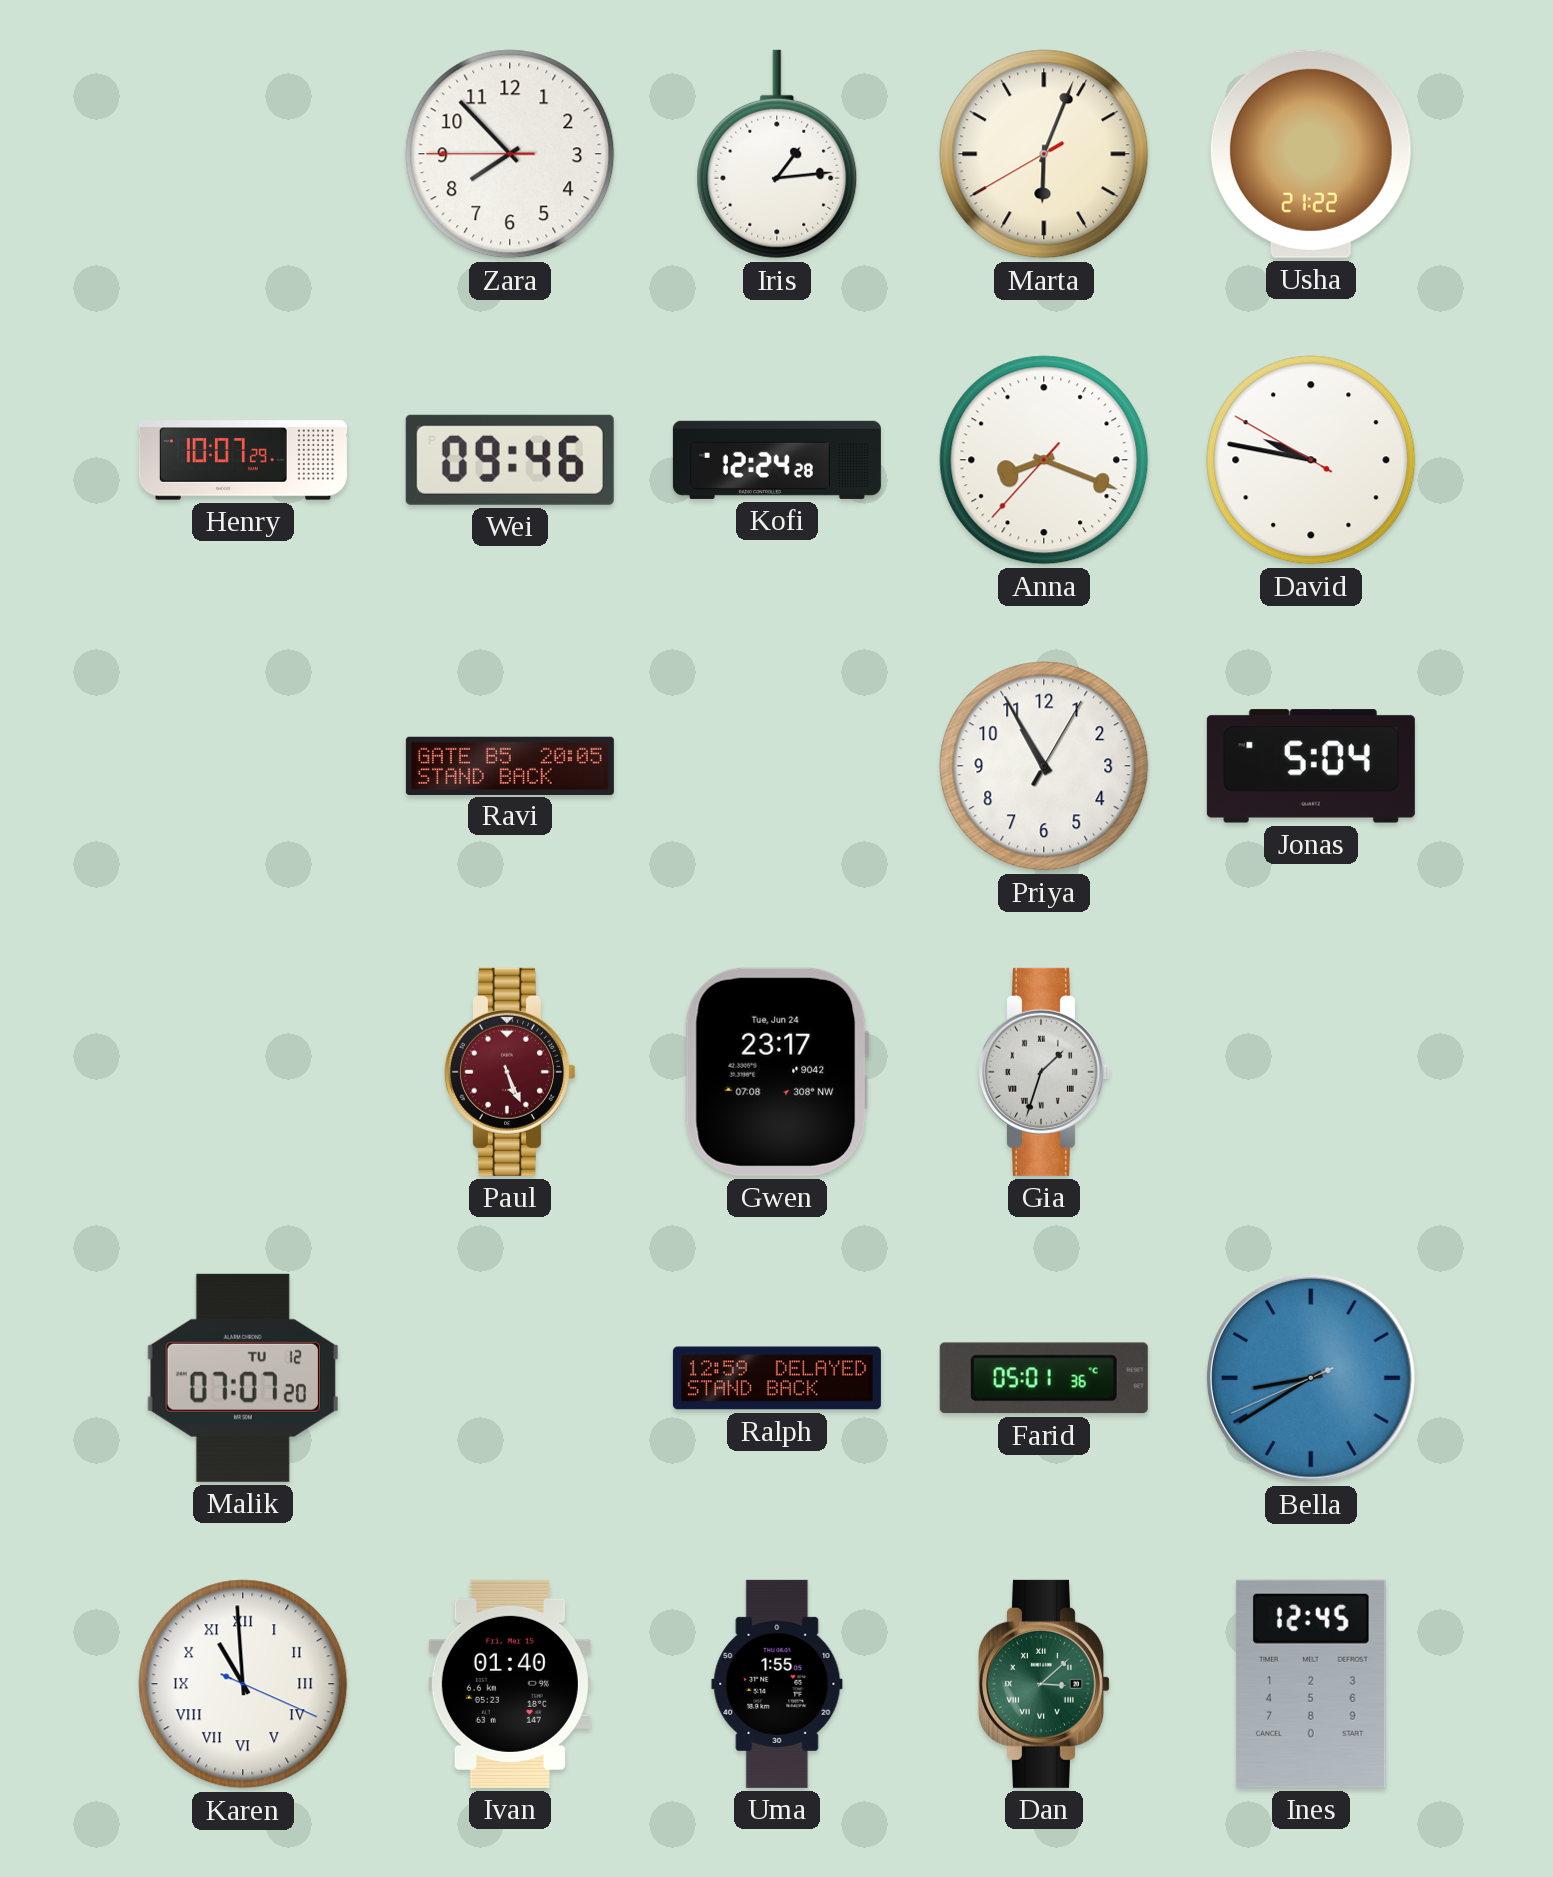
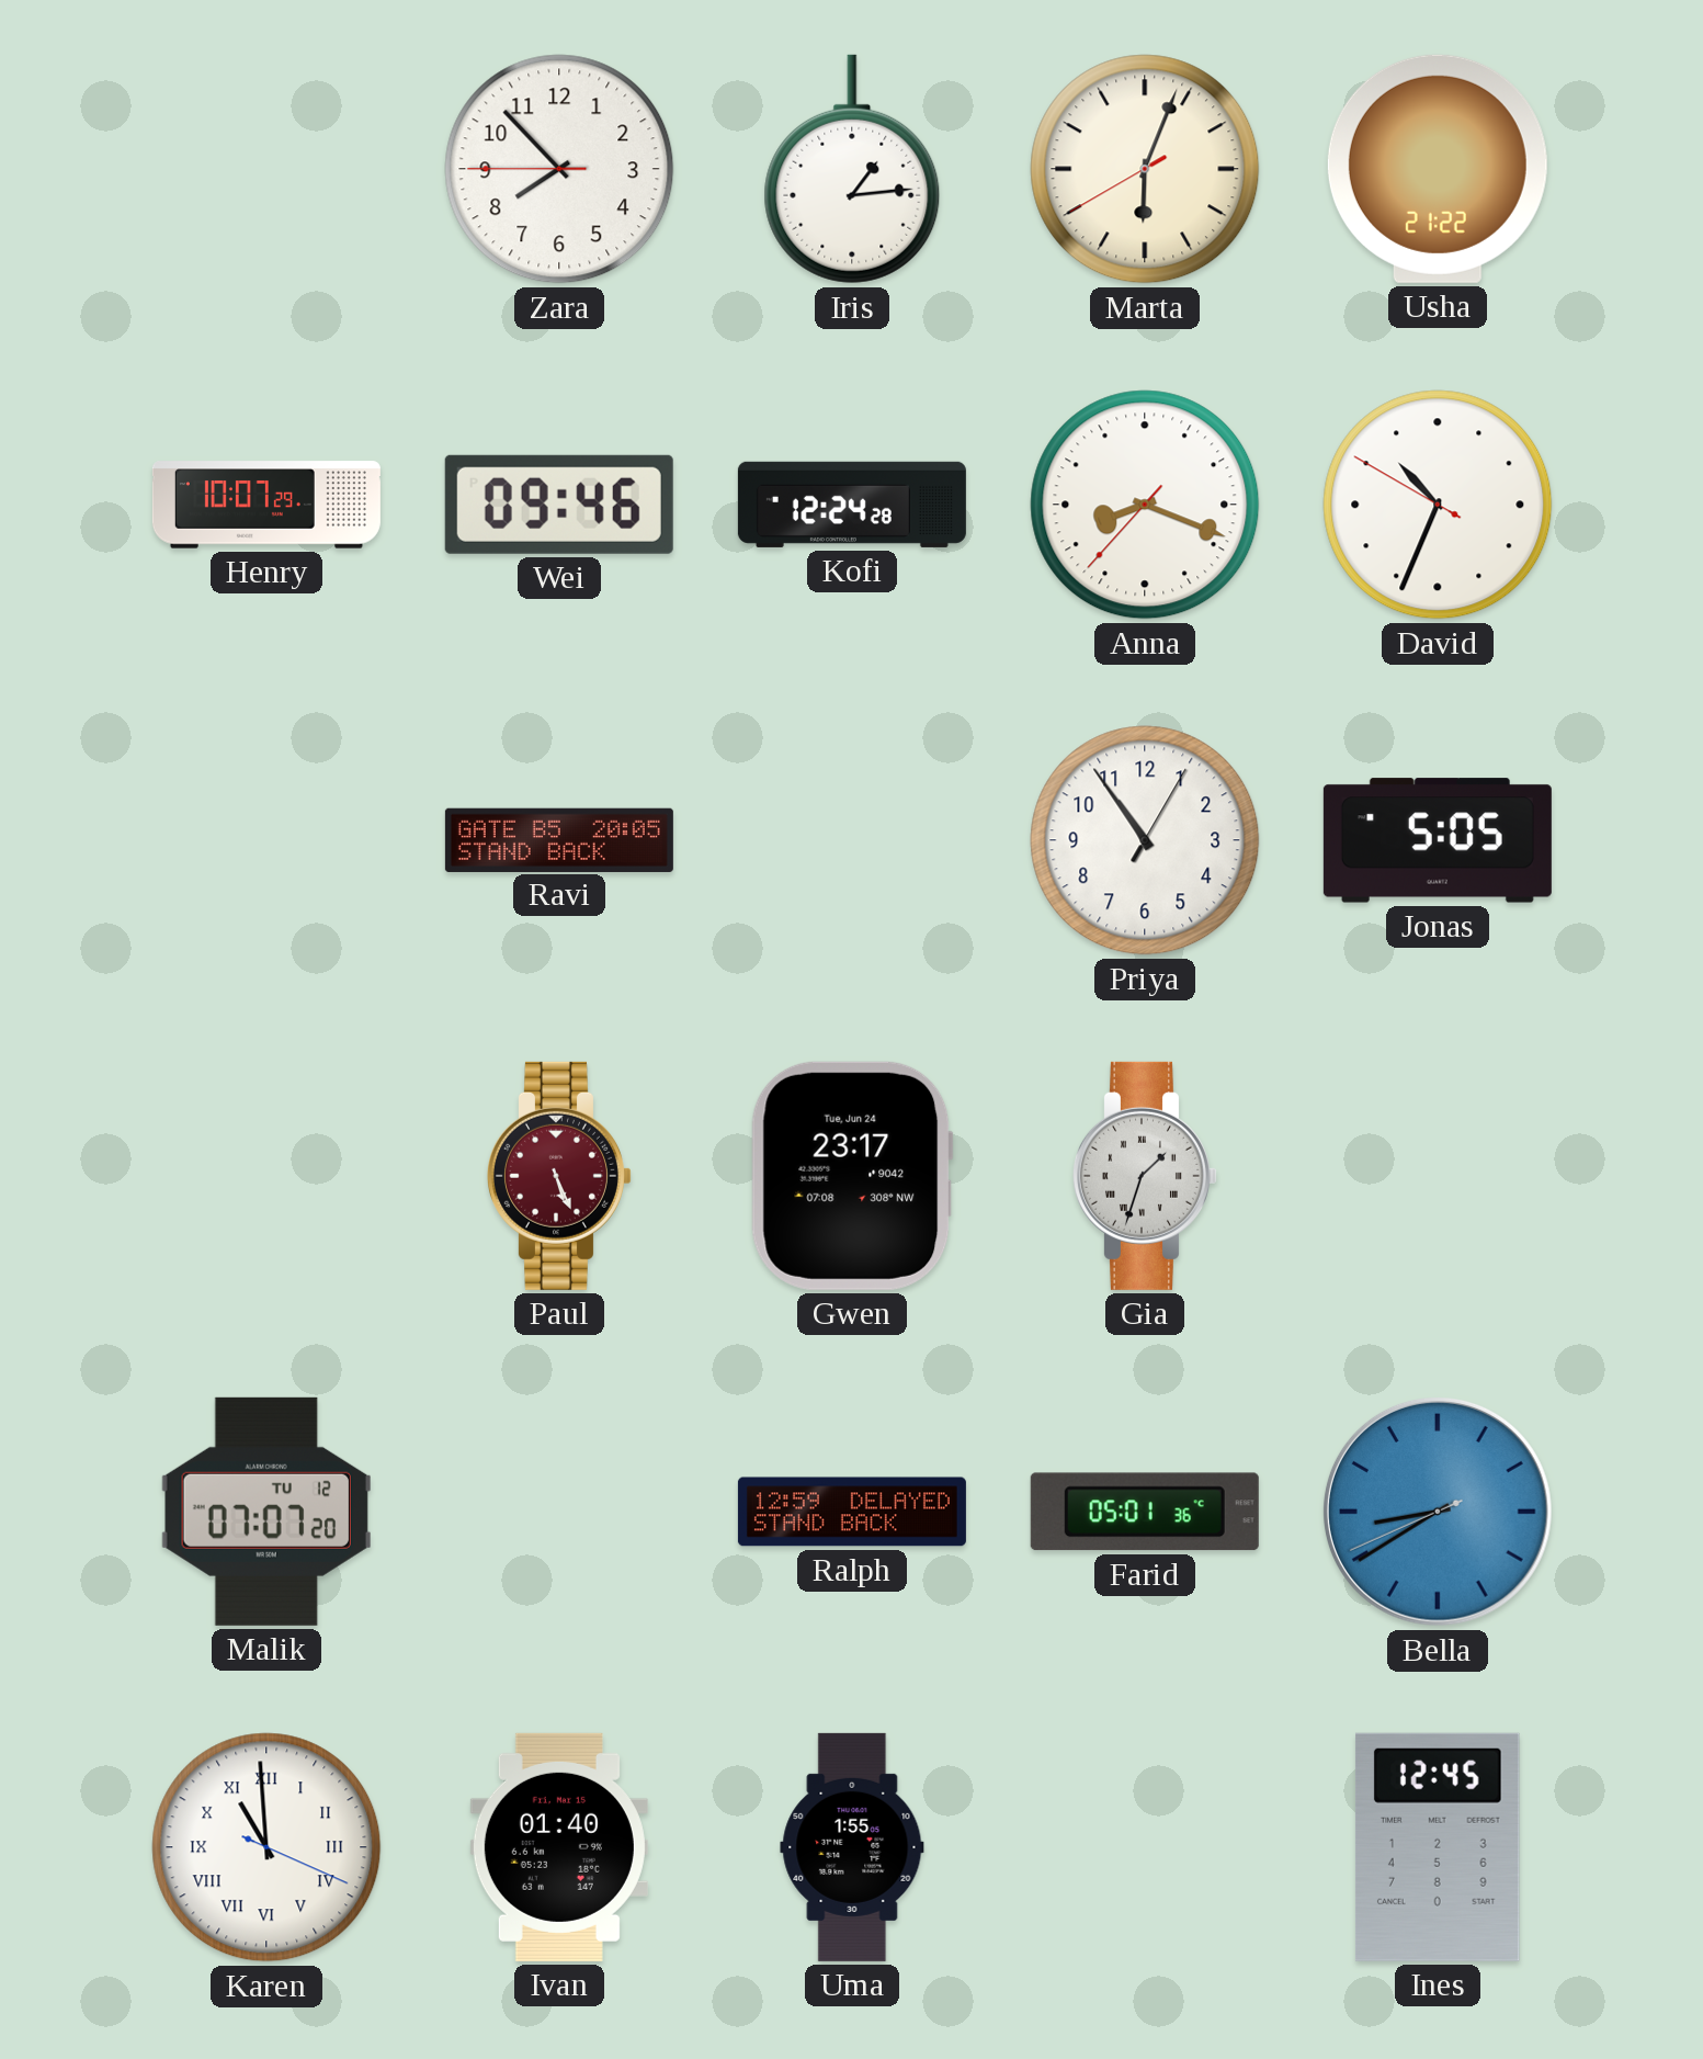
David: 9:46 -> 10:33
Priya: 10:55 -> 10:54
Jonas: 5:04 -> 5:05
Dan: 3:08 -> none
